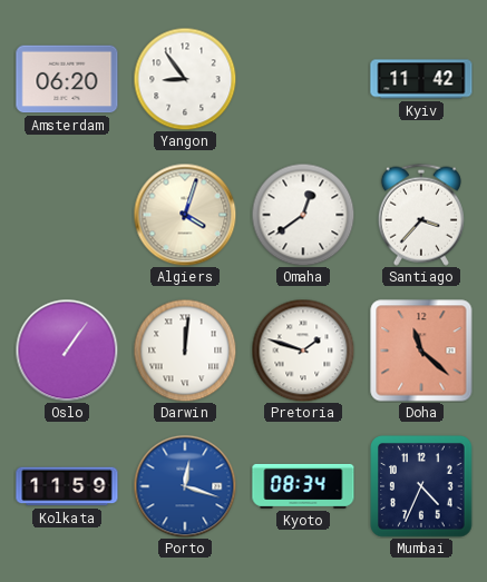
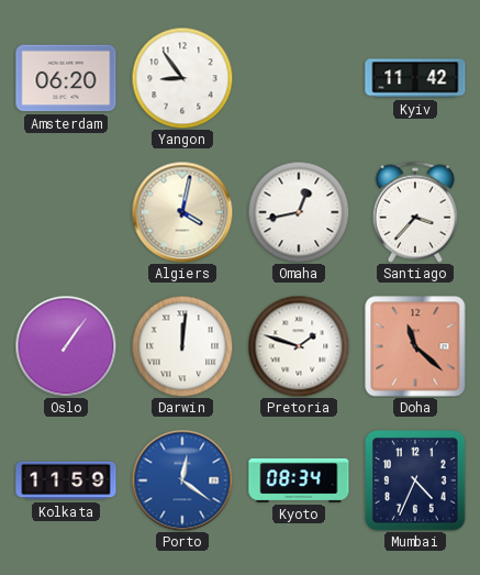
Algiers: 4:03 -> 4:02
Omaha: 12:39 -> 12:43
Porto: 12:18 -> 12:21
